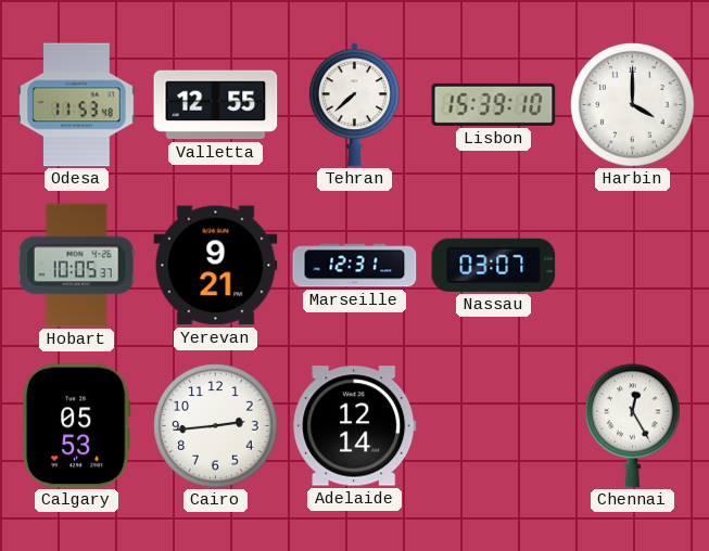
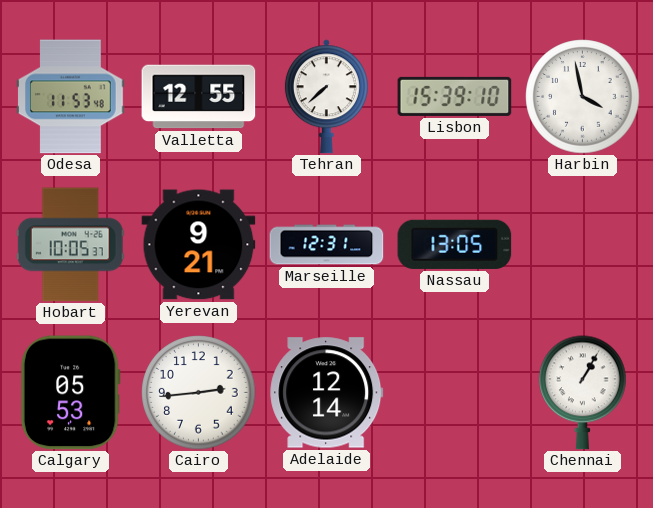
Harbin: 4:00 -> 3:58
Nassau: 03:07 -> 13:05
Chennai: 12:25 -> 1:05
